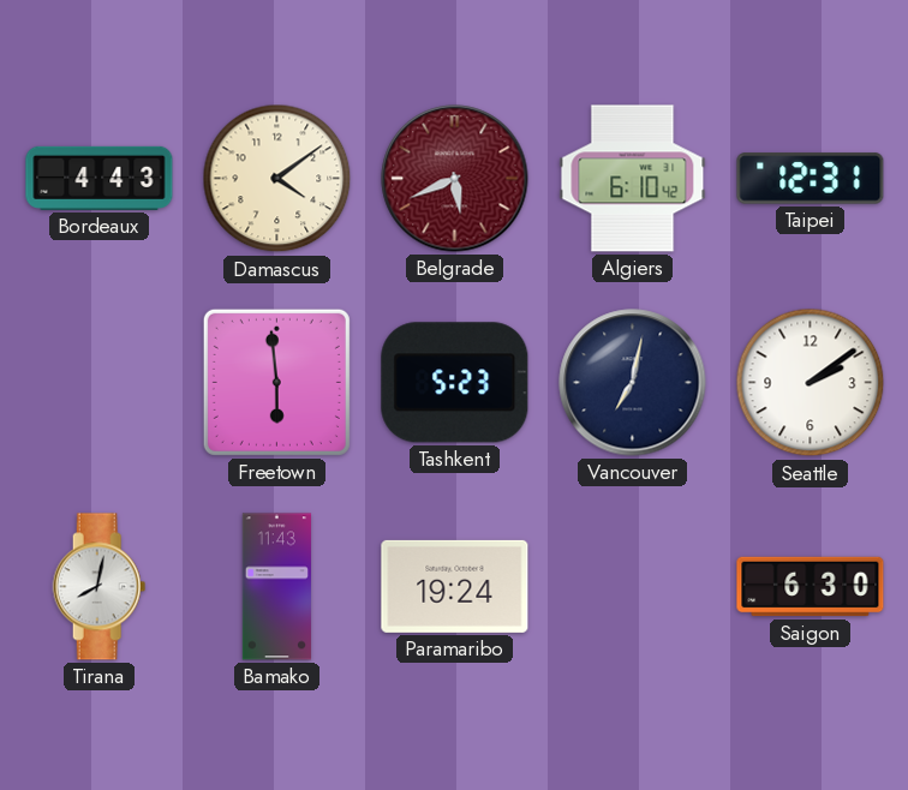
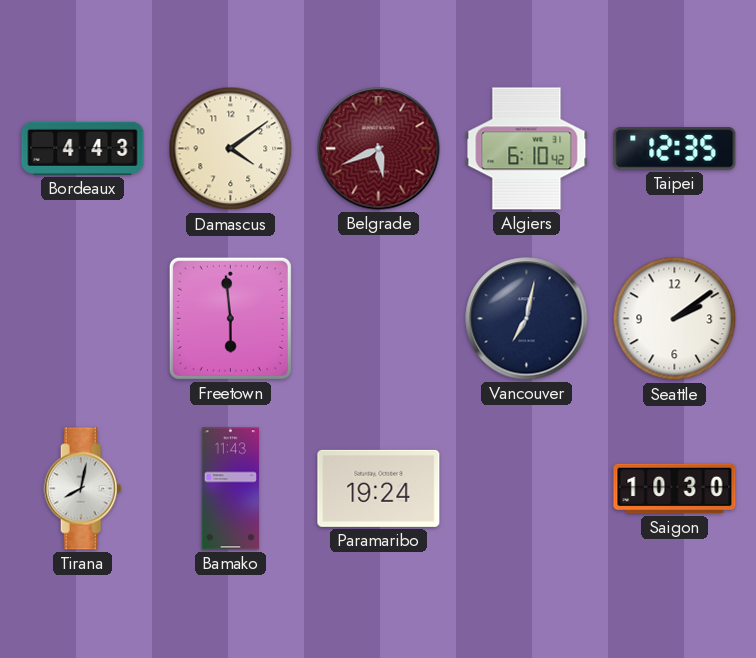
Taipei: 12:31 -> 12:35
Tashkent: 5:23 -> none
Saigon: 6:30 -> 10:30
